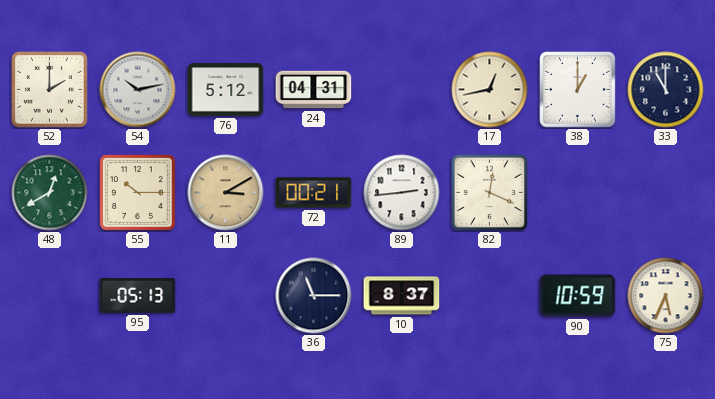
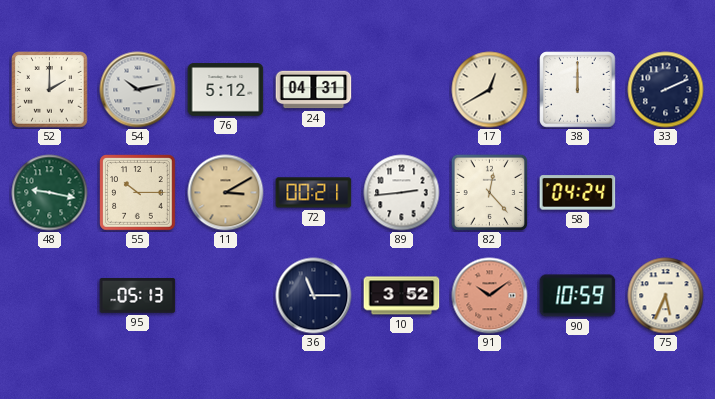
17: 12:43 -> 12:40
38: 1:00 -> 12:00
33: 11:00 -> 2:11
48: 12:40 -> 9:17
82: 12:19 -> 12:23
58: none -> 04:24
10: 8:37 -> 3:52
91: none -> 10:09
